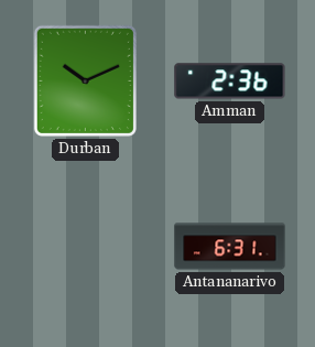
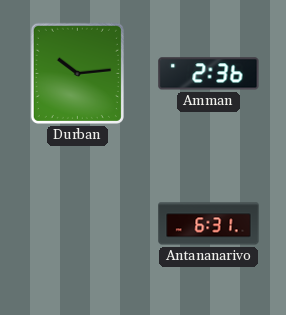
Durban: 10:11 -> 10:14
